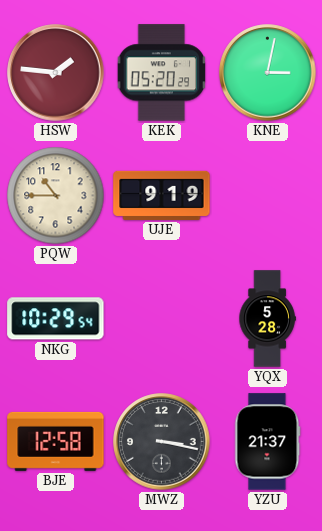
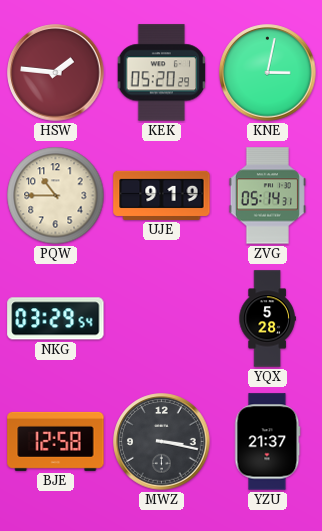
ZVG: none -> 05:14
NKG: 10:29 -> 03:29
